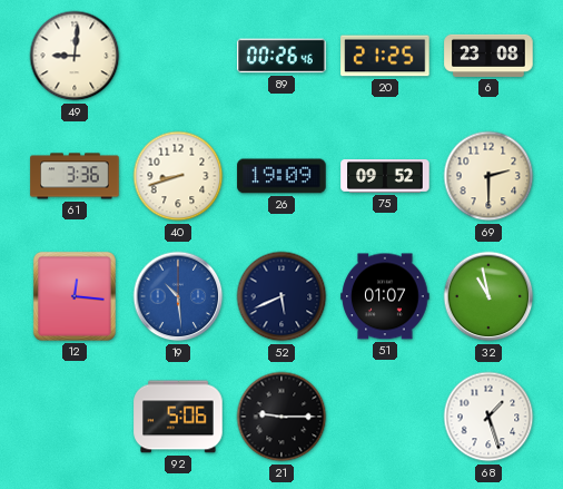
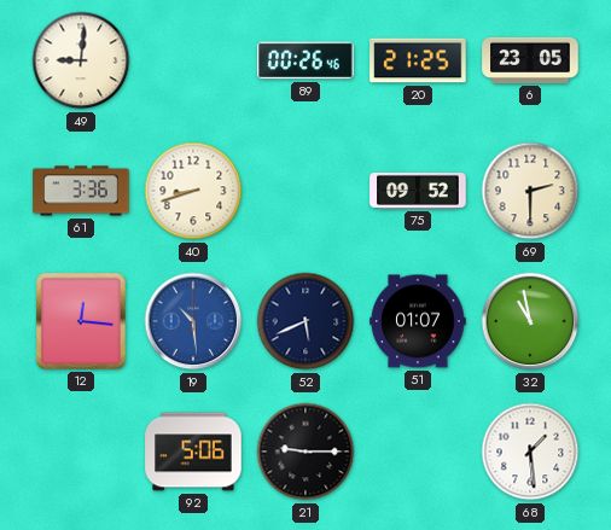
6: 23:08 -> 23:05
26: 19:09 -> none
68: 1:27 -> 1:29
